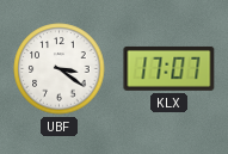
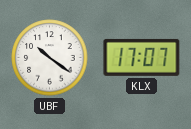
UBF: 3:21 -> 10:21
